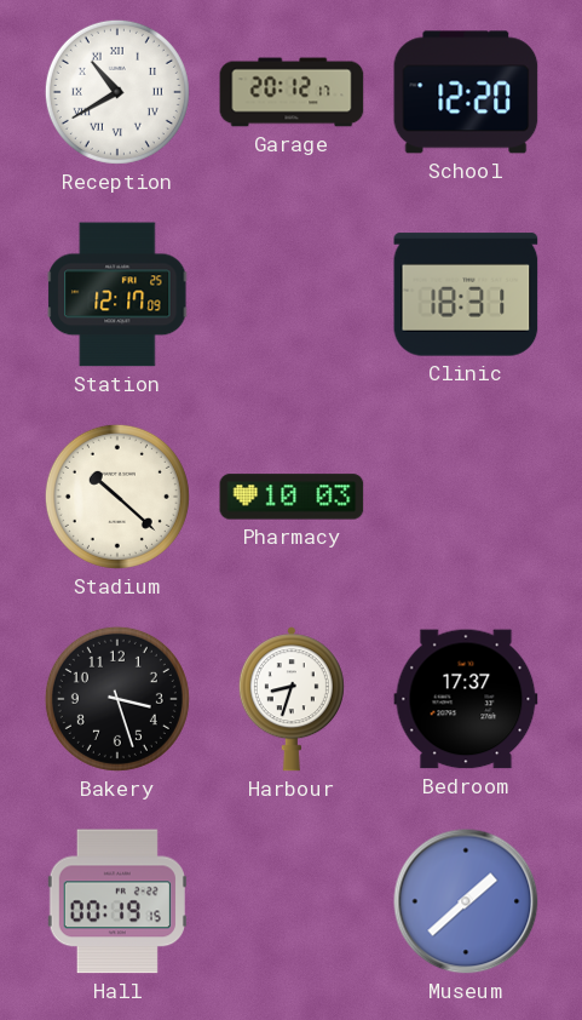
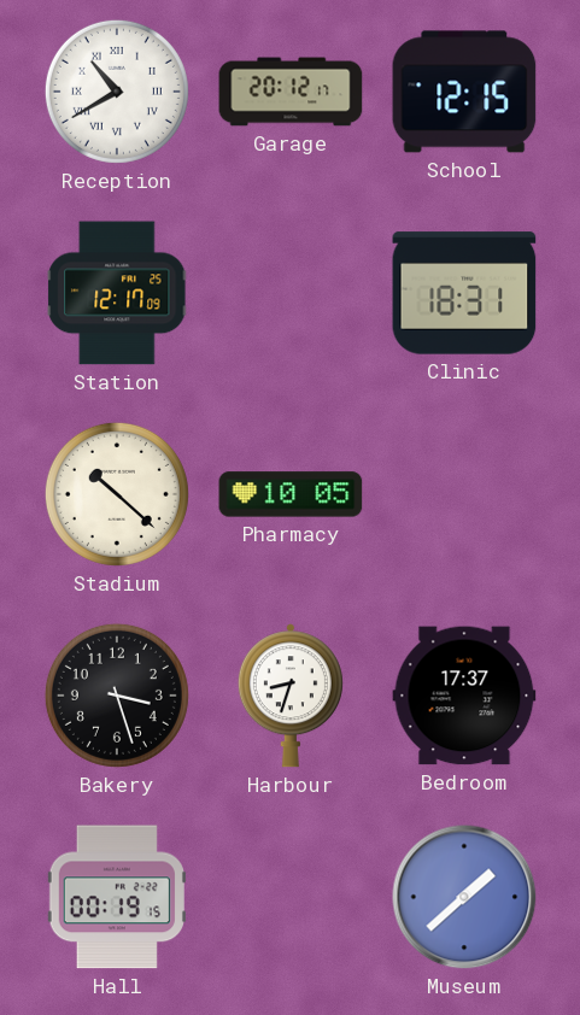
School: 12:20 -> 12:15
Pharmacy: 10:03 -> 10:05
